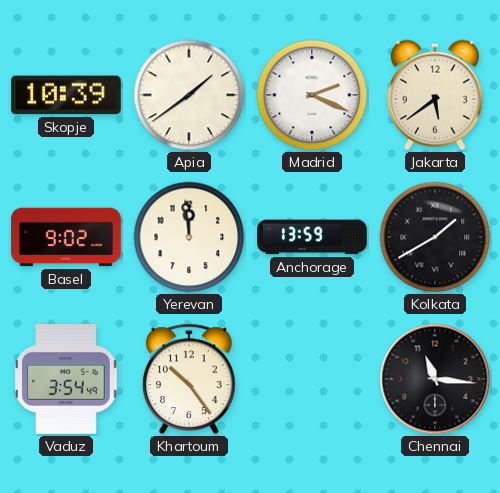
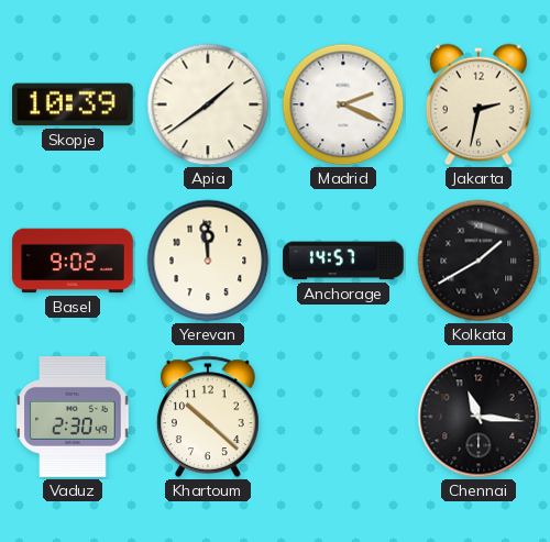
Jakarta: 5:39 -> 2:32
Anchorage: 13:59 -> 14:57
Vaduz: 3:54 -> 2:30
Khartoum: 10:24 -> 10:22
